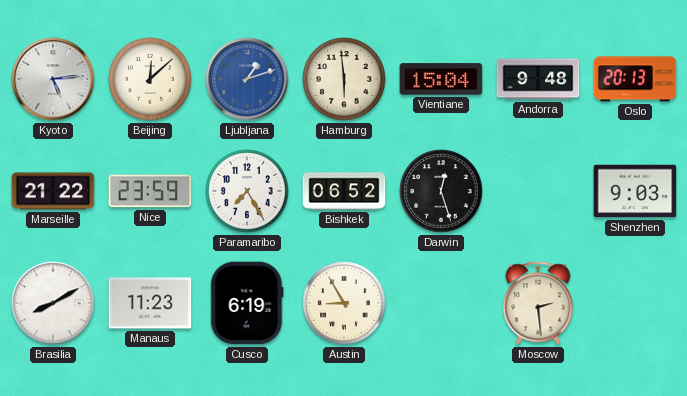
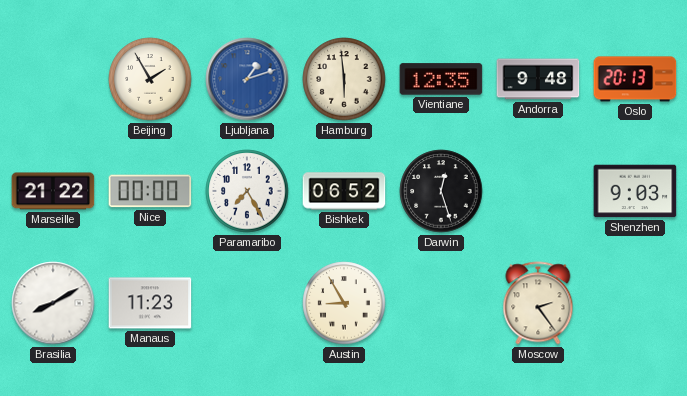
Kyoto: 5:14 -> none
Beijing: 12:08 -> 1:55
Vientiane: 15:04 -> 12:35
Nice: 23:59 -> 00:00
Cusco: 6:19 -> none
Moscow: 2:29 -> 2:24
